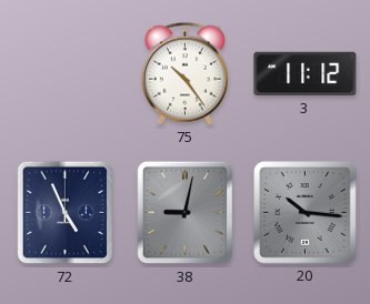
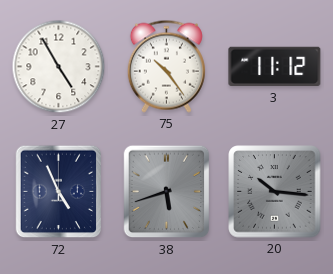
27: none -> 4:55
38: 9:02 -> 5:42
